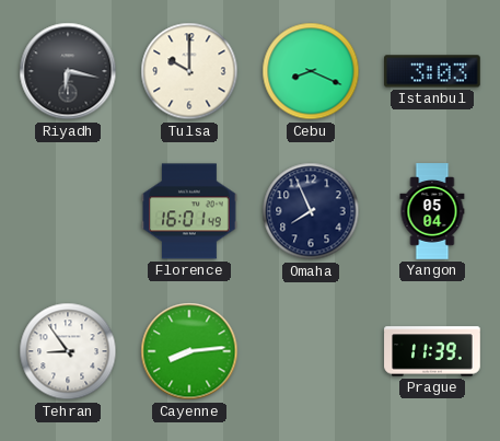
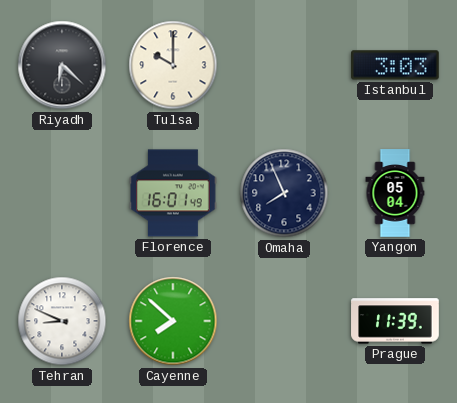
Riyadh: 6:17 -> 6:22
Cebu: 8:19 -> none
Tehran: 8:54 -> 8:49
Cayenne: 8:14 -> 7:52
